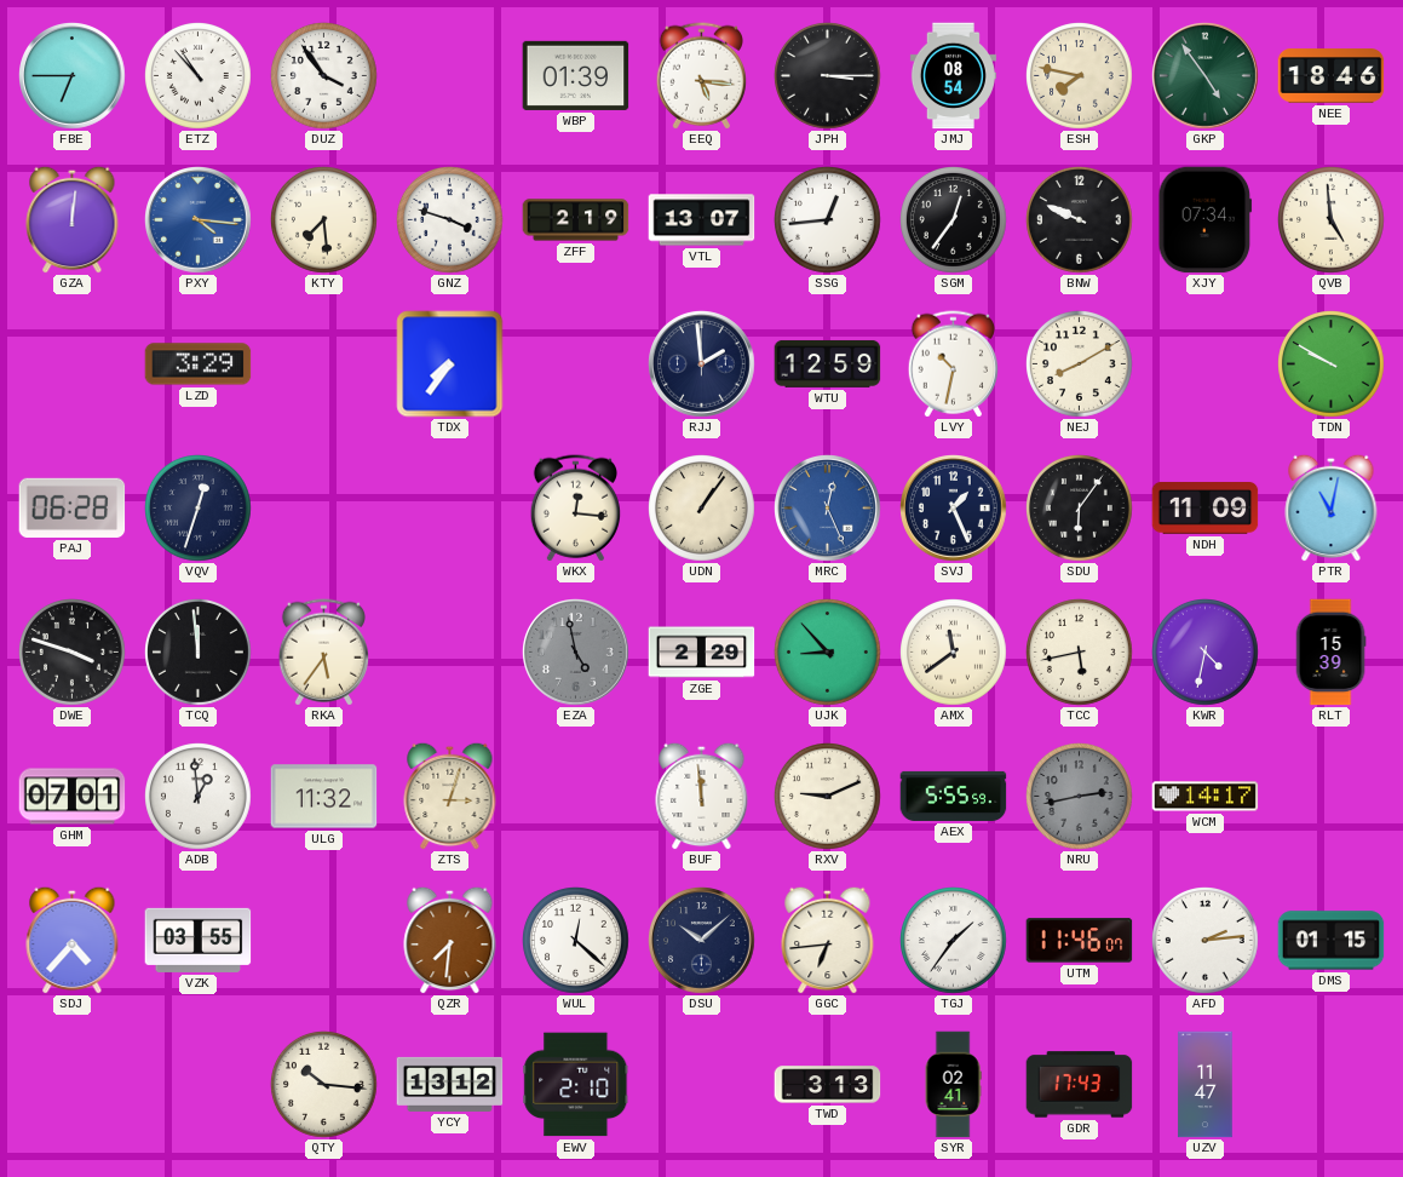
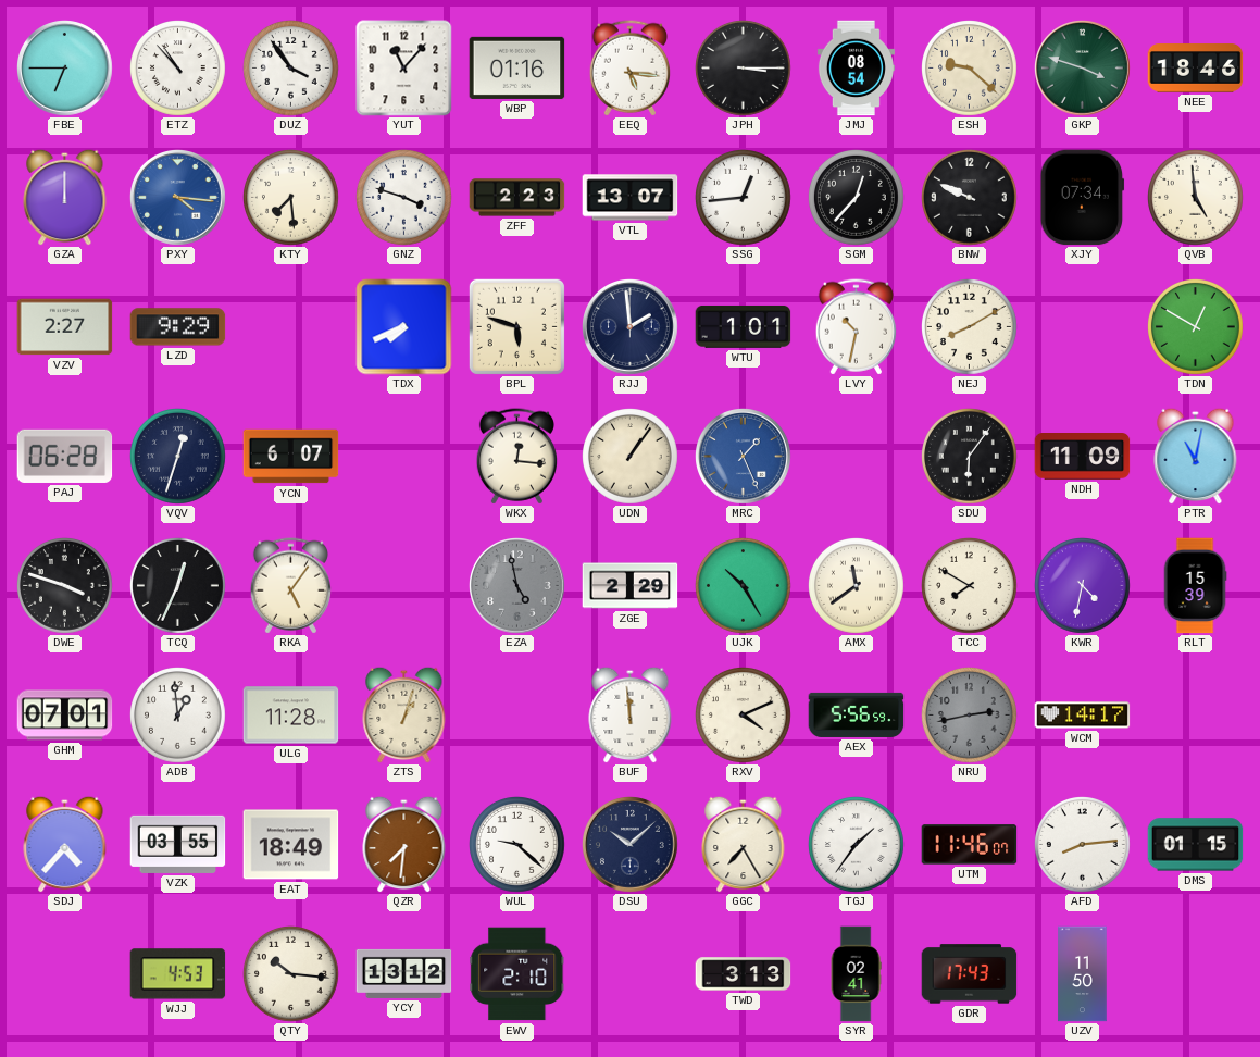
YUT: none -> 11:07
WBP: 01:39 -> 01:16
ESH: 7:47 -> 9:22
GKP: 4:54 -> 3:48
GZA: 12:01 -> 12:00
ZFF: 2:19 -> 2:23
SGM: 12:36 -> 12:37
VZV: none -> 2:27
LZD: 3:29 -> 9:29
TDX: 7:36 -> 7:41
BPL: none -> 5:48
WTU: 12:59 -> 1:01
TDN: 9:50 -> 12:50
YCN: none -> 6:07
MRC: 12:26 -> 1:26
SVJ: 1:26 -> none
TCQ: 11:59 -> 12:34
RKA: 5:36 -> 5:06
UJK: 8:53 -> 10:25
TCC: 5:43 -> 7:50
ULG: 11:32 -> 11:28
ZTS: 3:03 -> 1:03
RXV: 9:11 -> 4:11
AEX: 5:55 -> 5:56
EAT: none -> 18:49
WUL: 12:22 -> 9:22
GGC: 6:44 -> 7:25
AFD: 2:14 -> 8:14
WJJ: none -> 4:53
UZV: 11:47 -> 11:50
